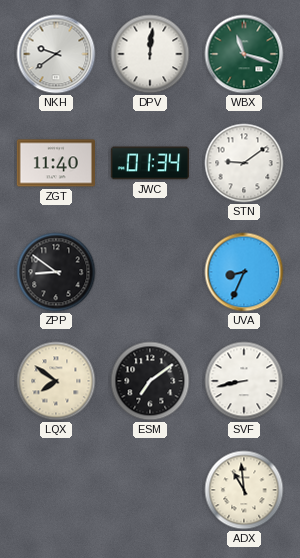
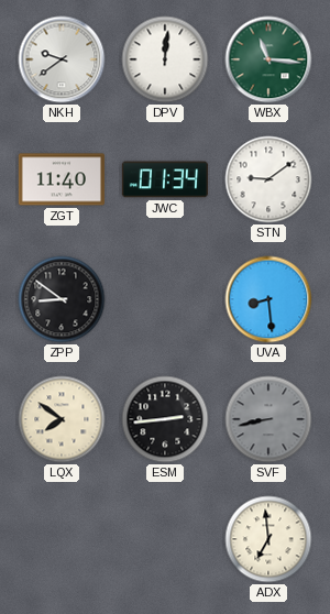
WBX: 11:18 -> 11:16
UVA: 8:34 -> 8:29
ESM: 7:09 -> 2:44
SVF dial: white -> grey
ADX: 10:59 -> 6:59
